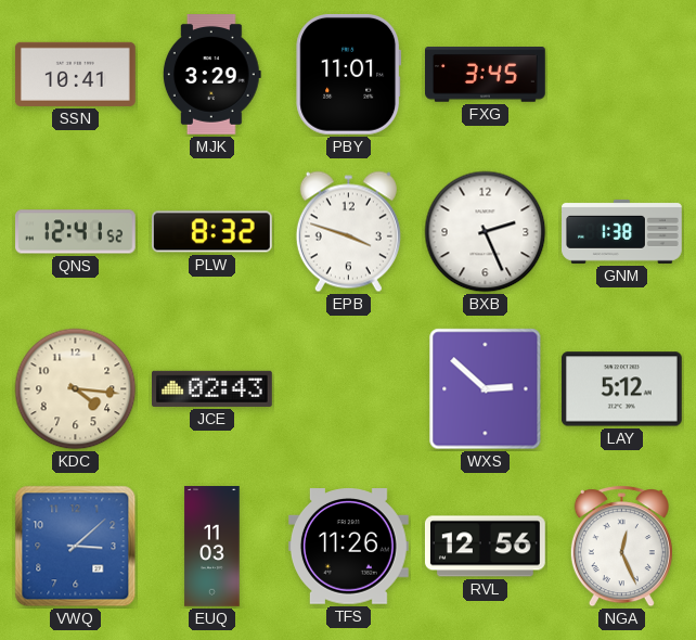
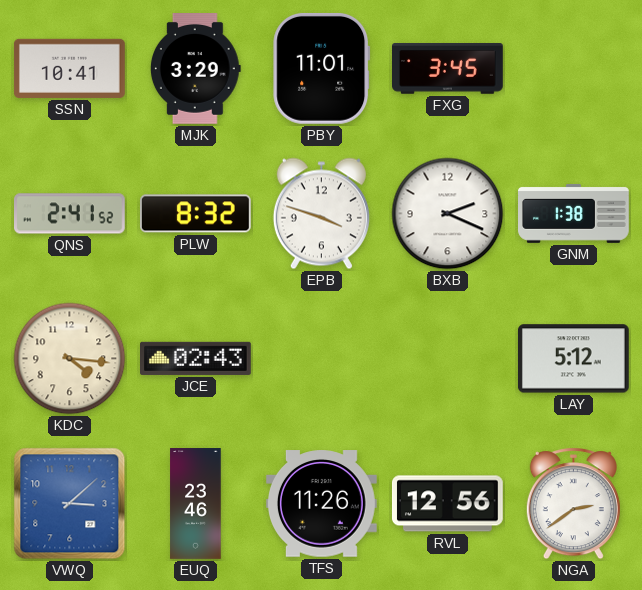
QNS: 12:41 -> 2:41
BXB: 2:26 -> 2:19
WXS: 2:52 -> none
EUQ: 11:03 -> 23:46
NGA: 12:26 -> 2:39
